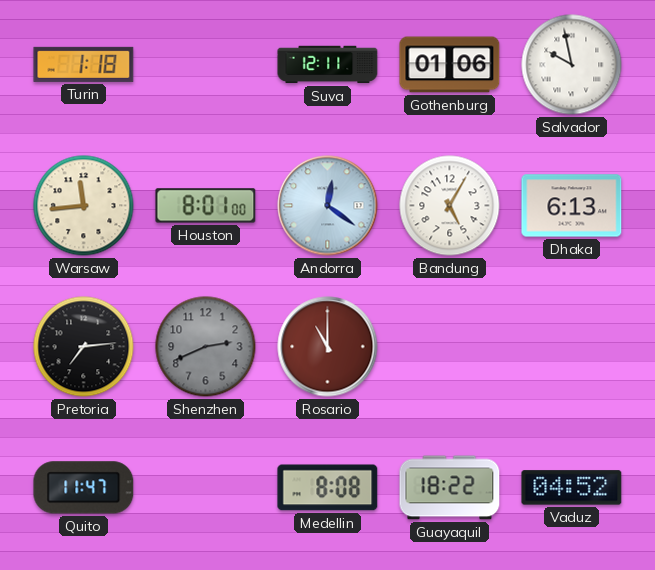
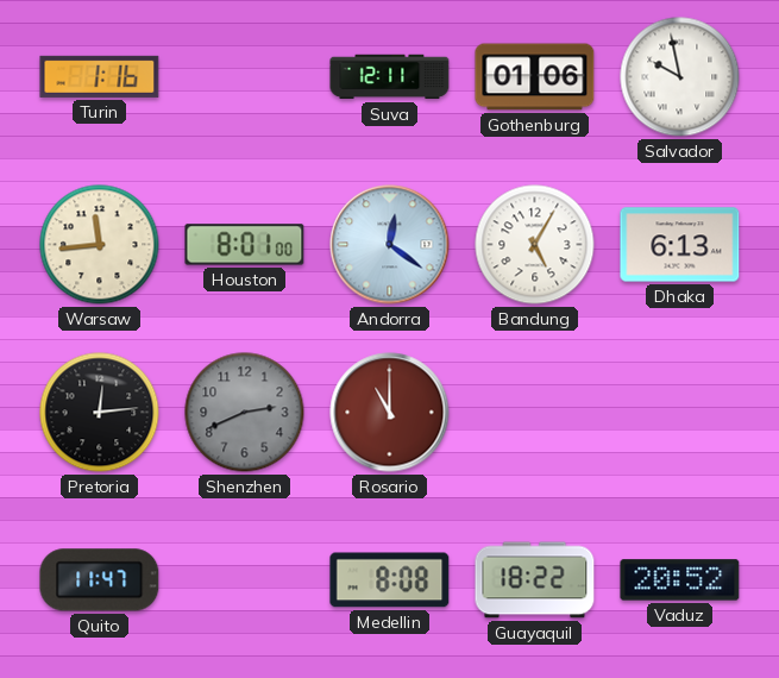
Turin: 1:18 -> 1:16
Pretoria: 7:14 -> 12:14
Vaduz: 04:52 -> 20:52
